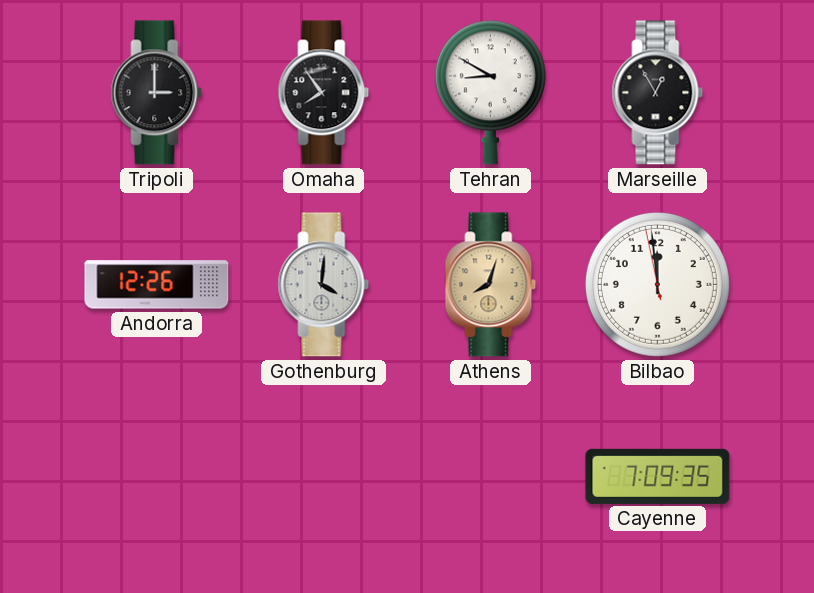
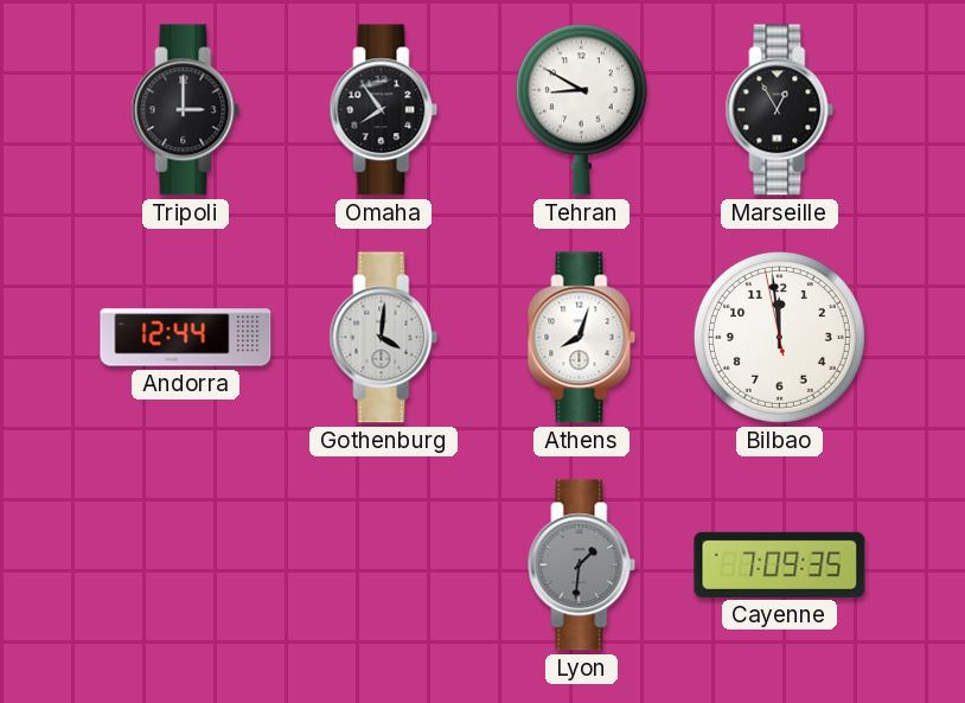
Andorra: 12:26 -> 12:44
Athens dial: champagne -> white
Lyon: none -> 1:31
